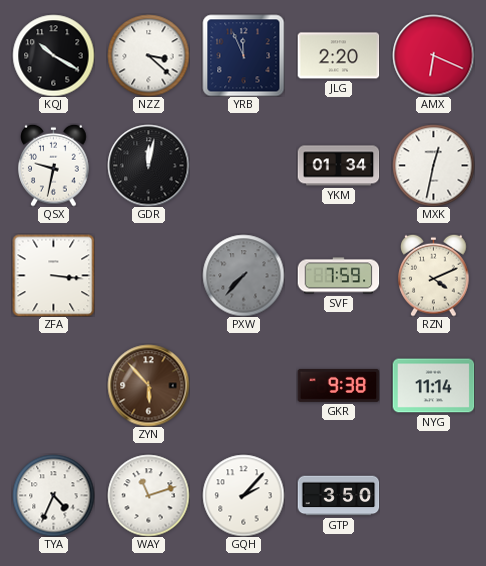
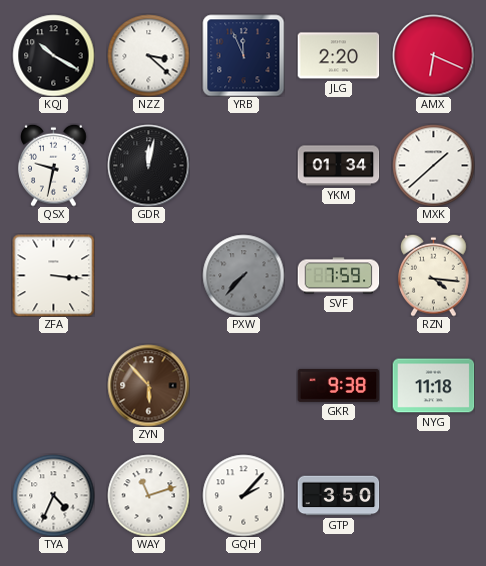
MXK: 12:32 -> 1:38
RZN: 4:11 -> 4:16
NYG: 11:14 -> 11:18
